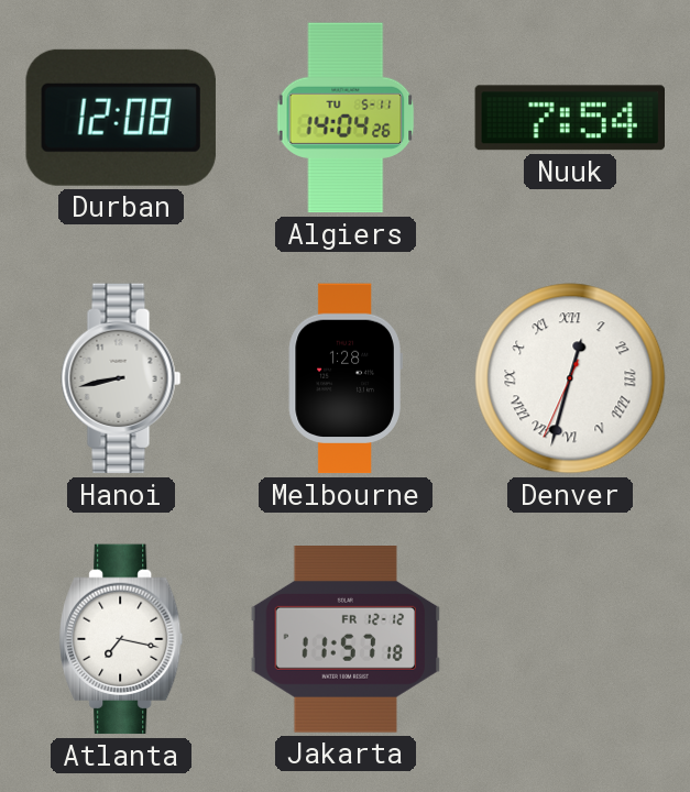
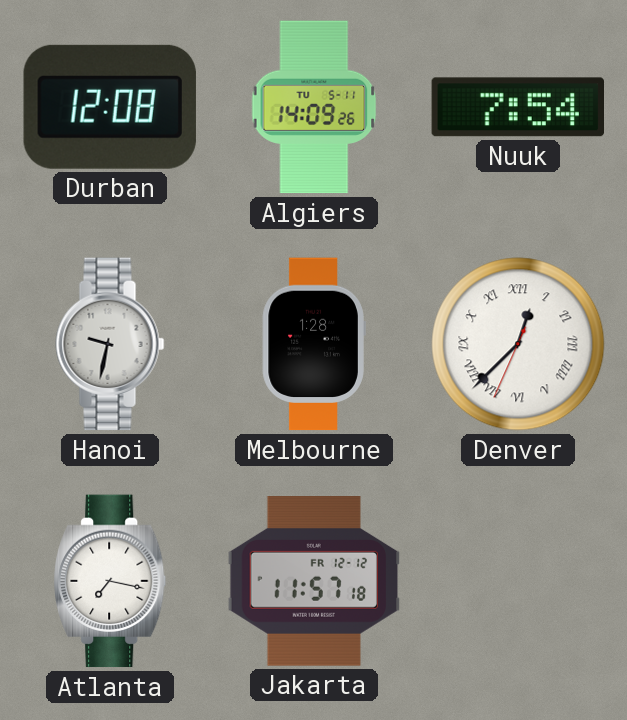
Algiers: 14:04 -> 14:09
Hanoi: 8:43 -> 9:32
Denver: 12:32 -> 12:37
